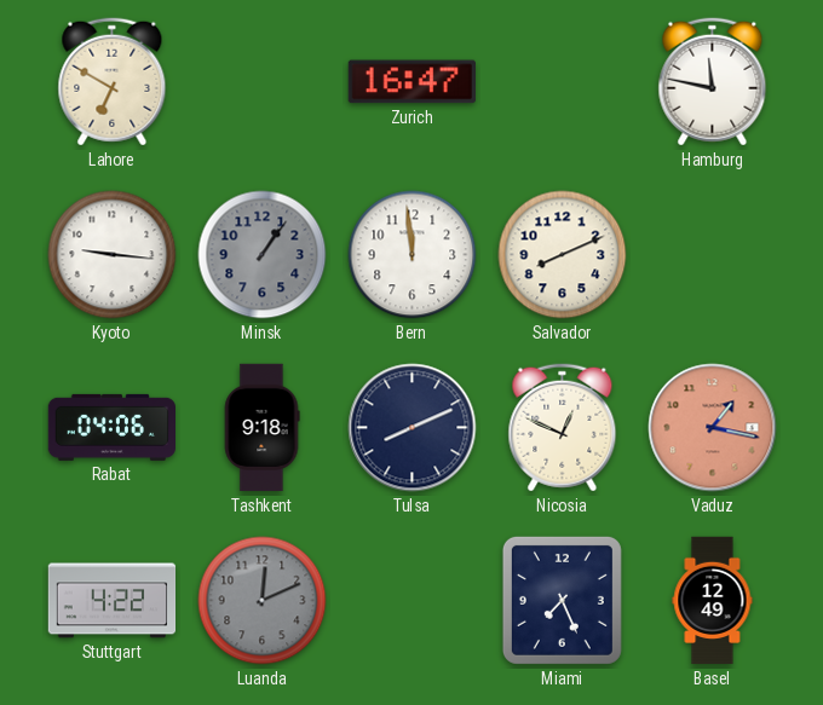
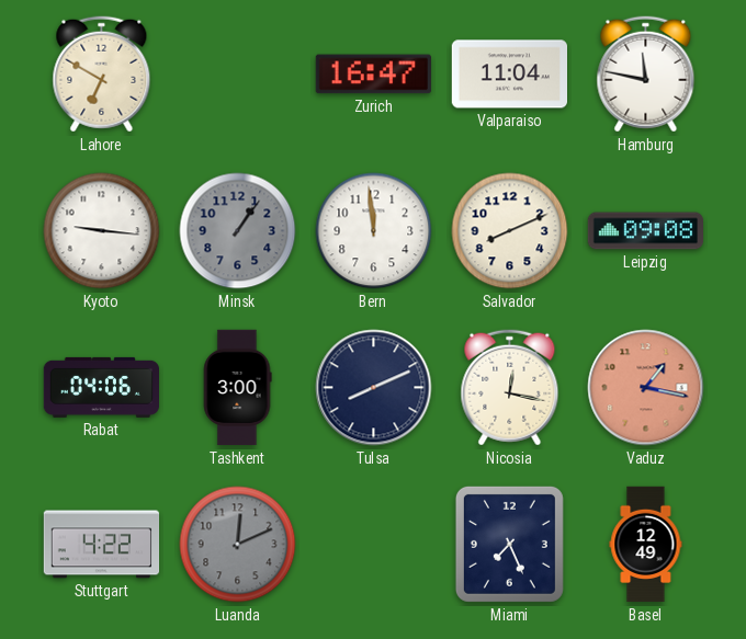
Valparaiso: none -> 11:04
Leipzig: none -> 09:08
Tashkent: 9:18 -> 3:00
Nicosia: 12:49 -> 12:17
